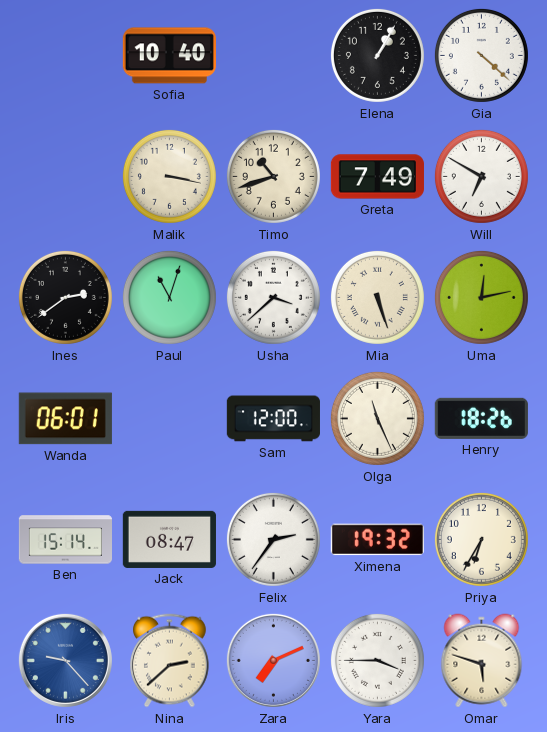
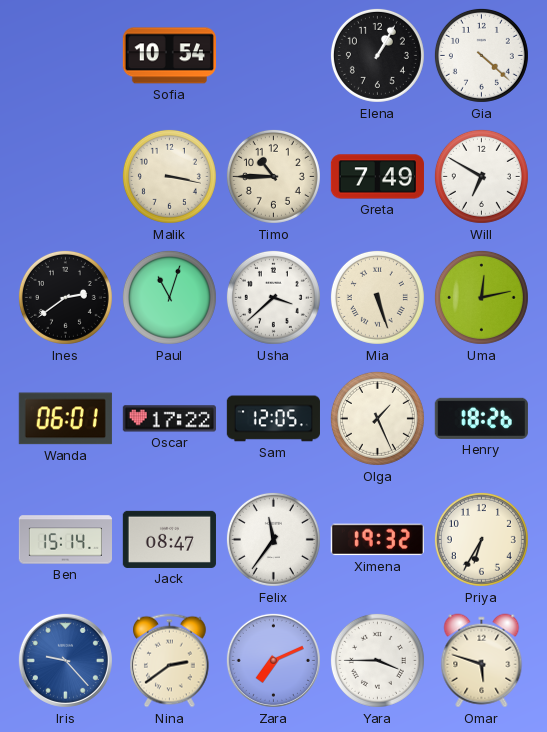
Sofia: 10:40 -> 10:54
Timo: 10:42 -> 10:45
Oscar: none -> 17:22
Sam: 12:00 -> 12:05
Olga: 11:26 -> 1:26
Felix: 2:36 -> 11:36
Nina: 2:38 -> 2:39
